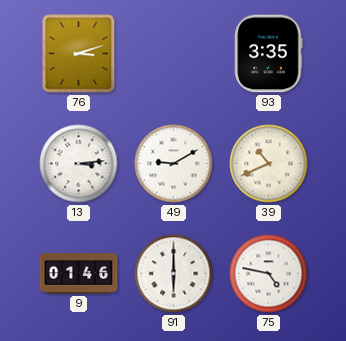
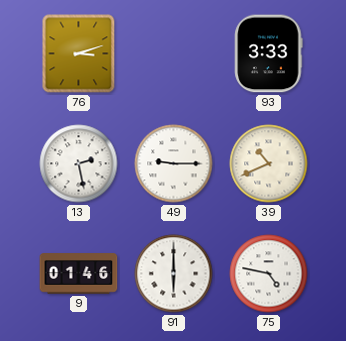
93: 3:35 -> 3:33
13: 3:14 -> 2:28
49: 9:10 -> 9:15
